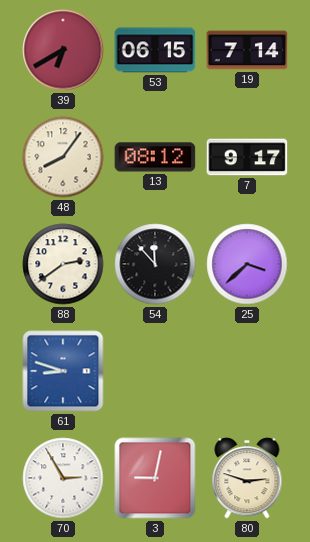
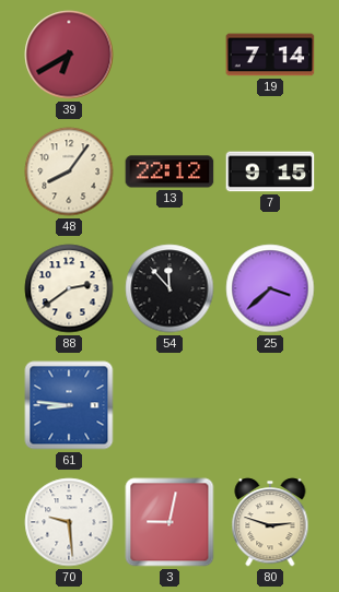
53: 06:15 -> none
13: 08:12 -> 22:12
7: 9:17 -> 9:15
61: 8:48 -> 8:46
70: 2:55 -> 9:29
